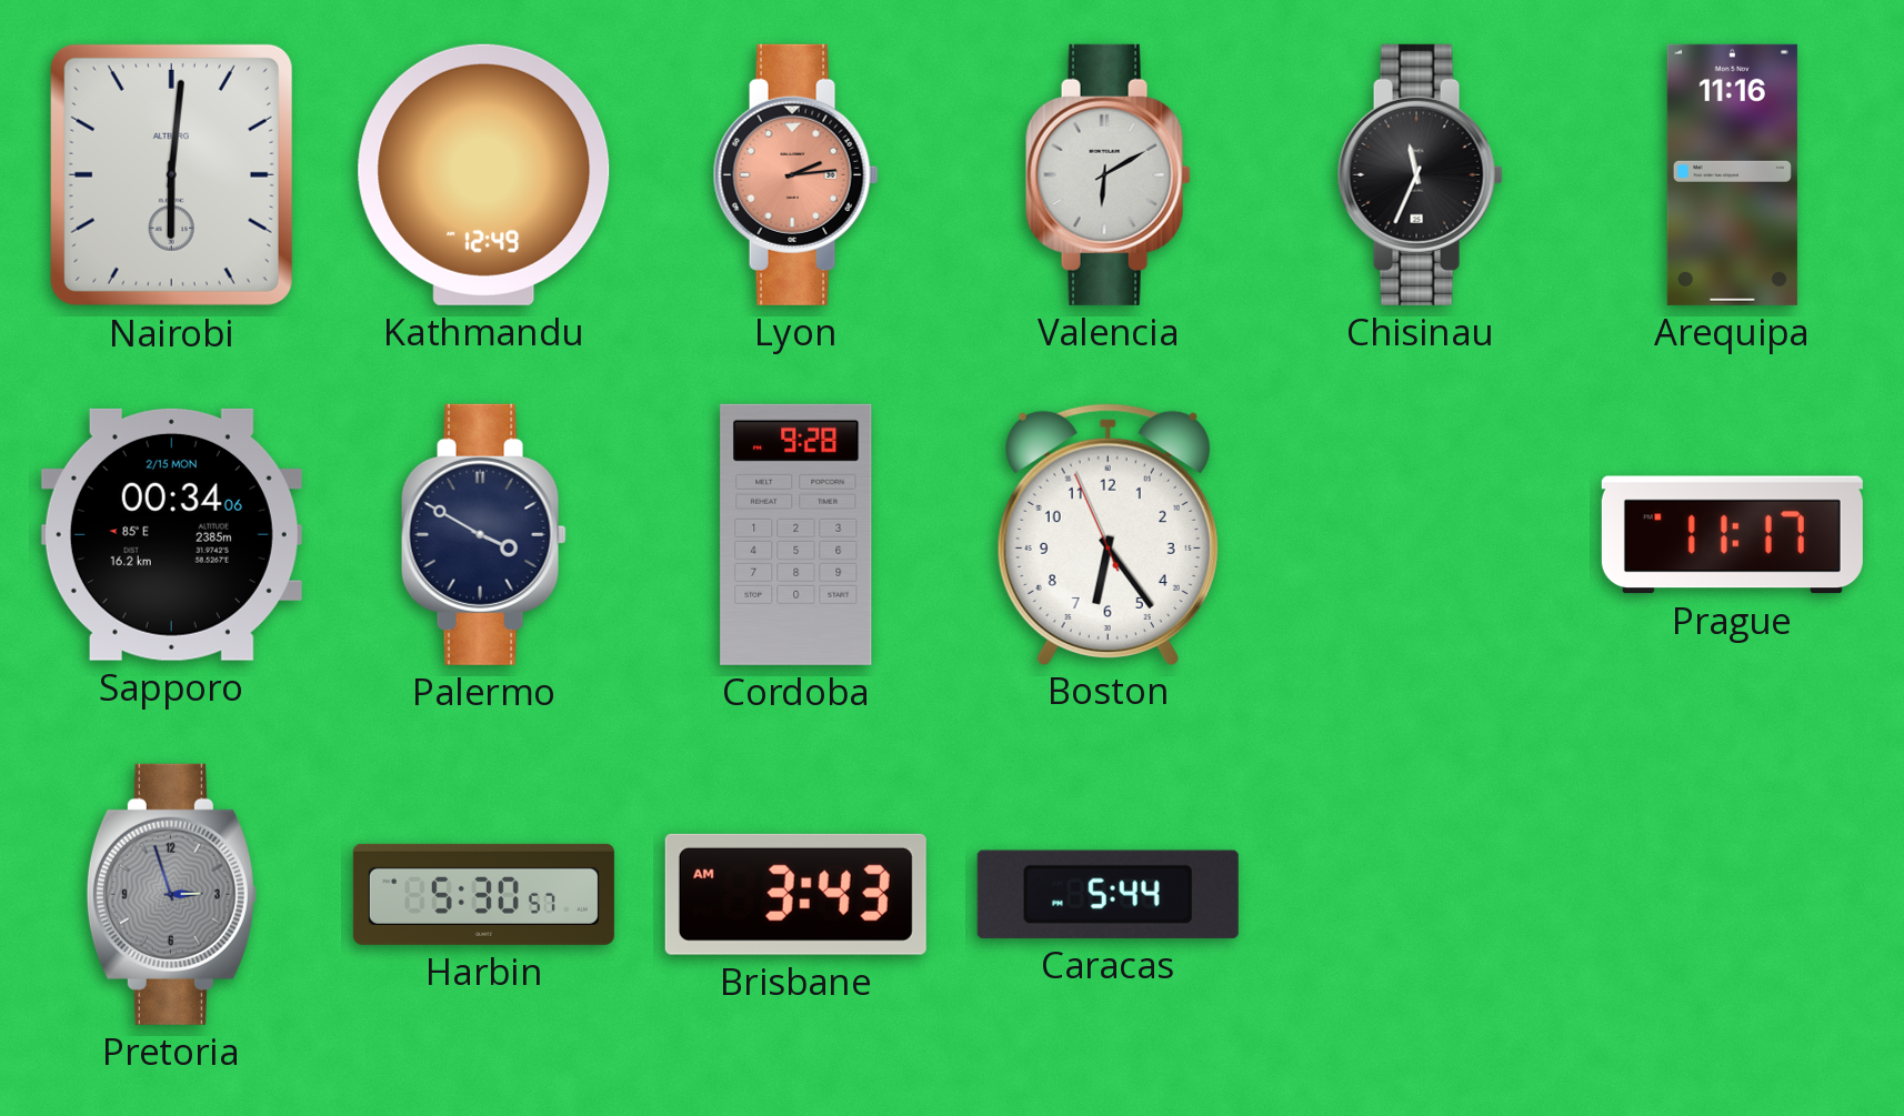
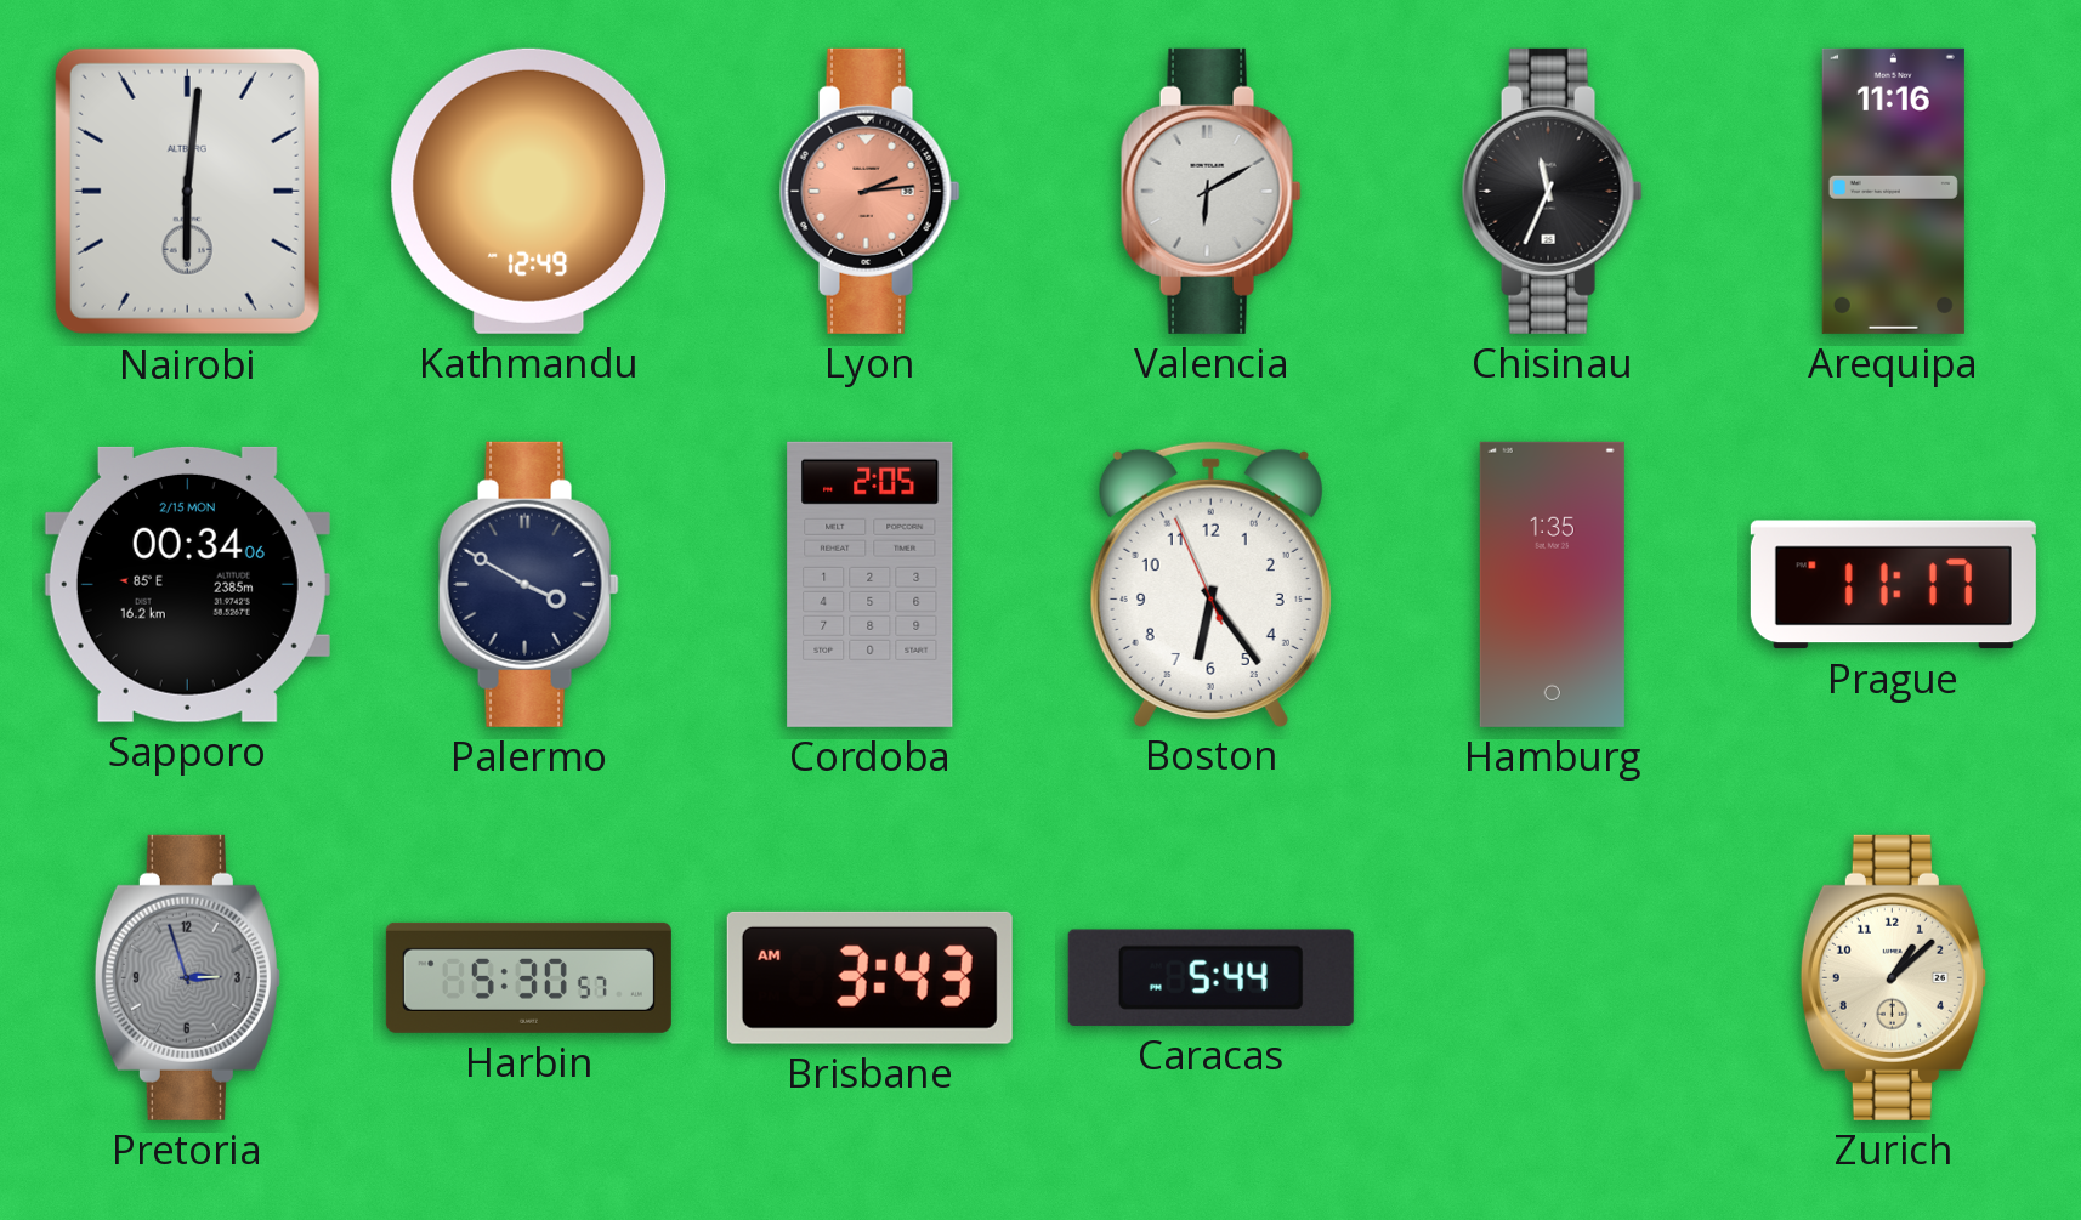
Cordoba: 9:28 -> 2:05
Hamburg: none -> 1:35
Zurich: none -> 1:08
